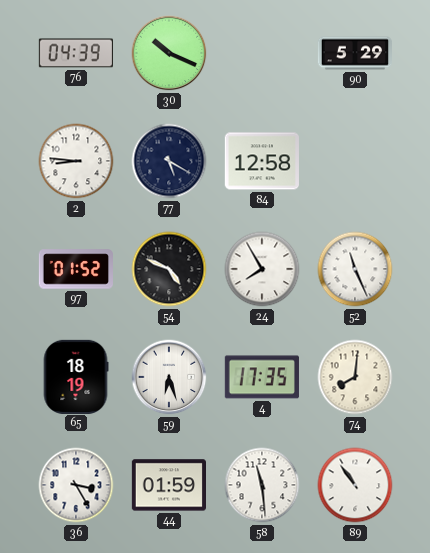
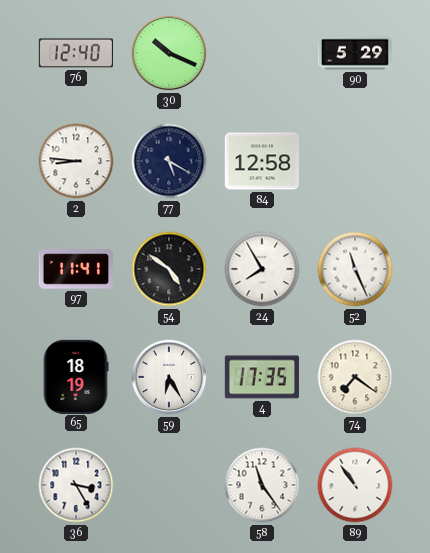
76: 04:39 -> 12:40
97: 01:52 -> 11:41
54: 4:49 -> 4:51
59: 6:27 -> 6:25
74: 8:01 -> 7:21
44: 01:59 -> none
58: 11:29 -> 11:24
